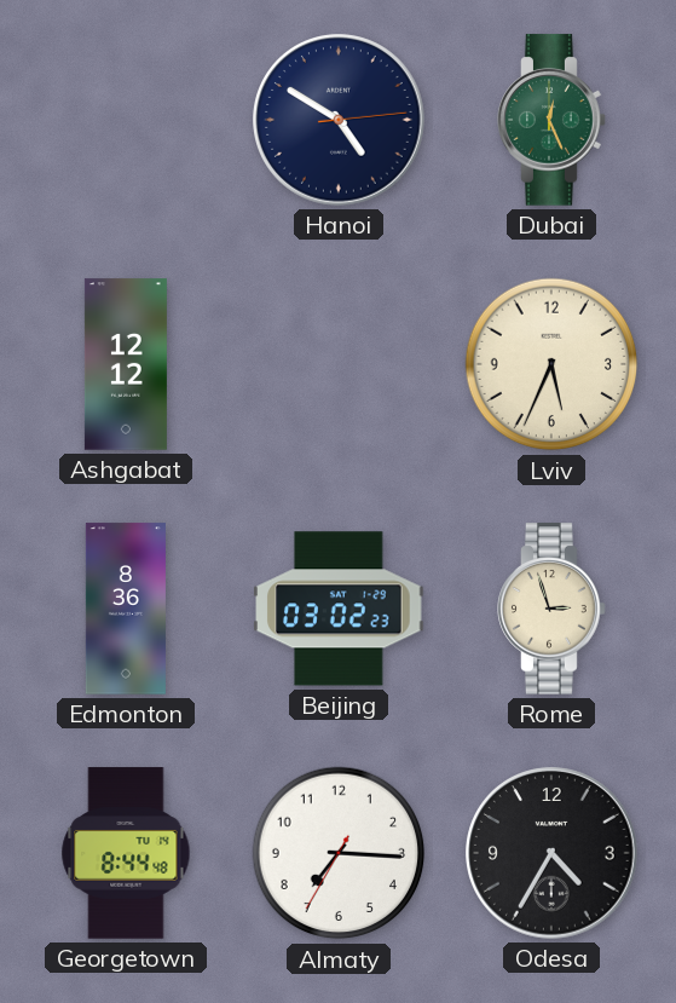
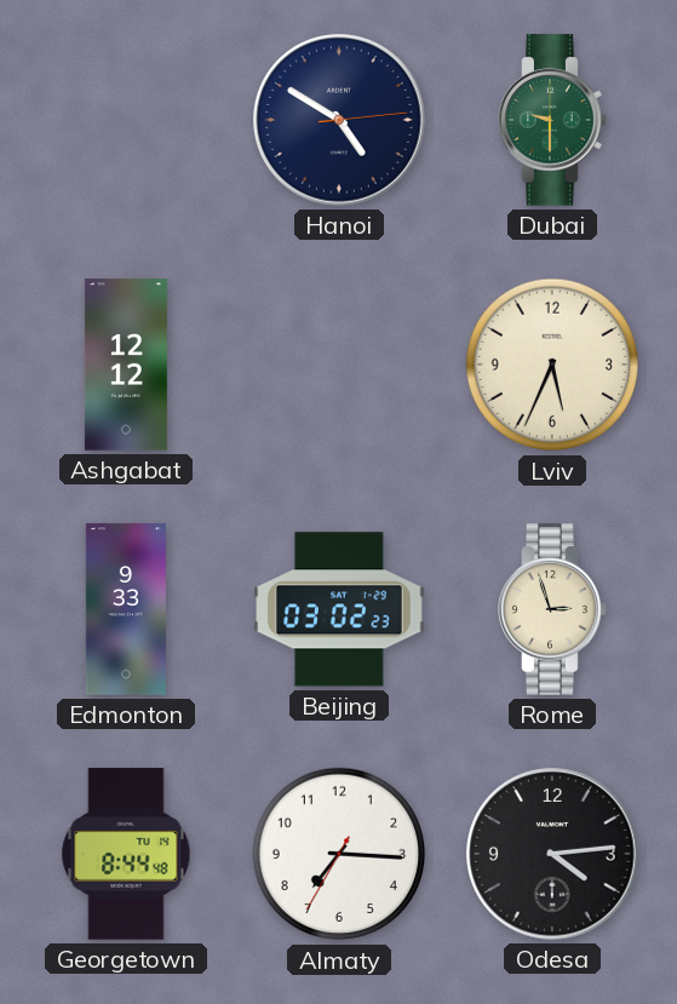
Dubai: 12:26 -> 9:30
Edmonton: 8:36 -> 9:33
Odesa: 4:35 -> 4:14
